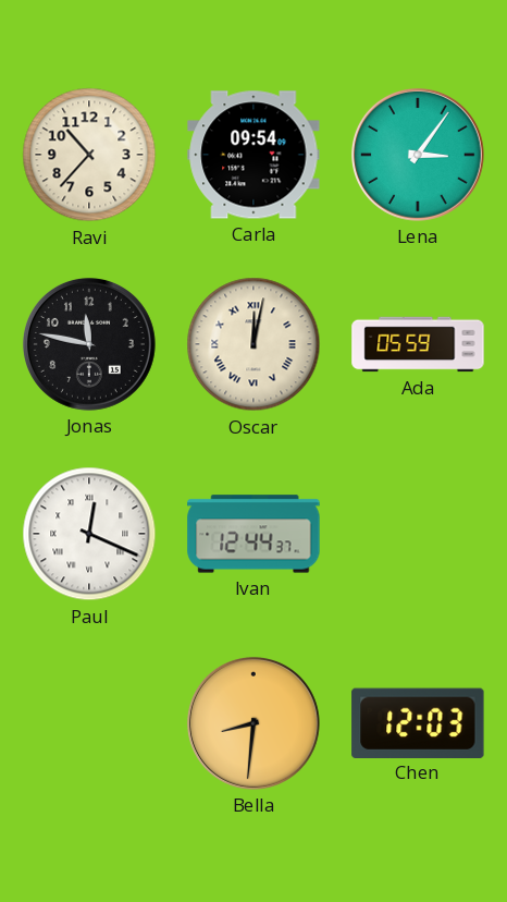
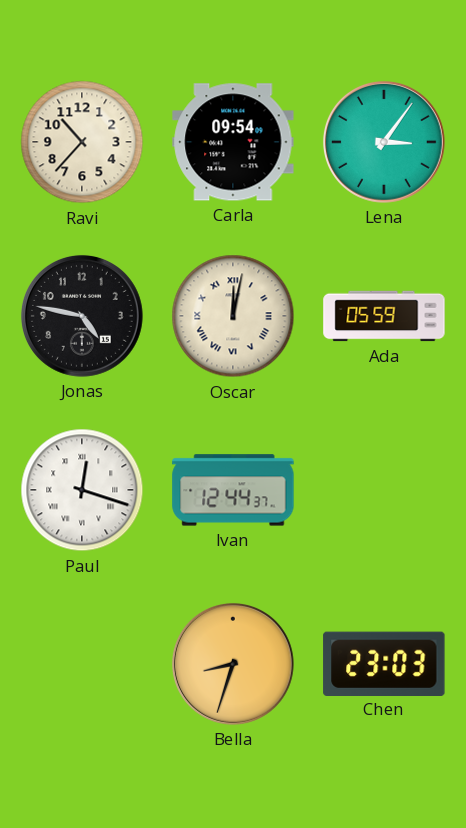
Jonas: 11:47 -> 4:47
Paul: 12:19 -> 12:18
Bella: 8:31 -> 8:33
Chen: 12:03 -> 23:03
